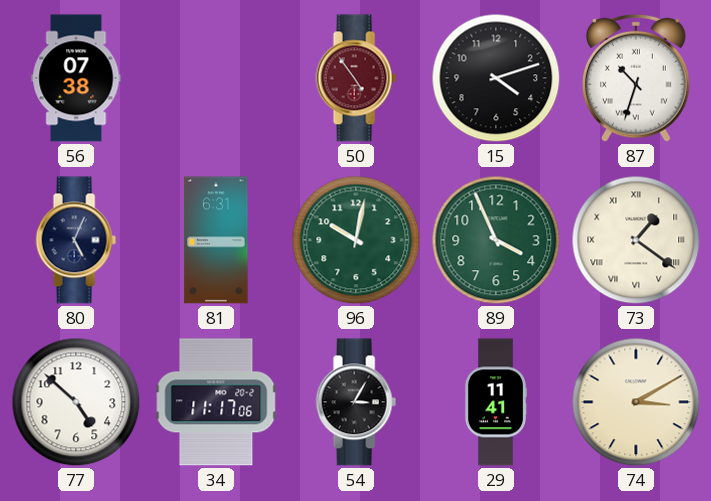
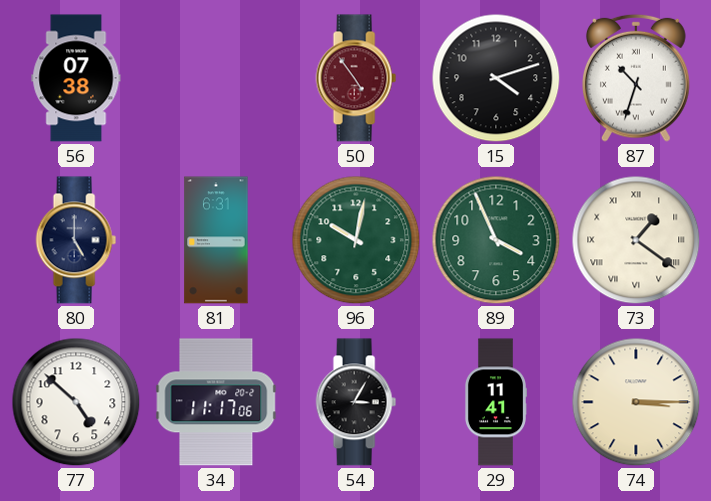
80: 5:04 -> 5:00
74: 3:10 -> 3:15
